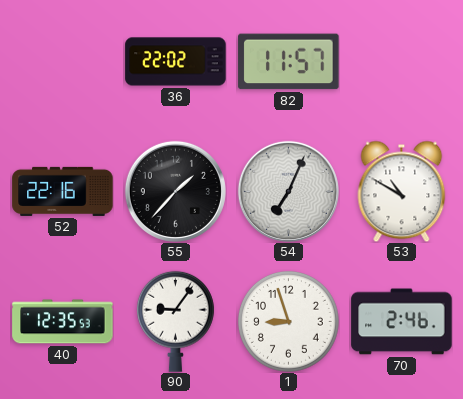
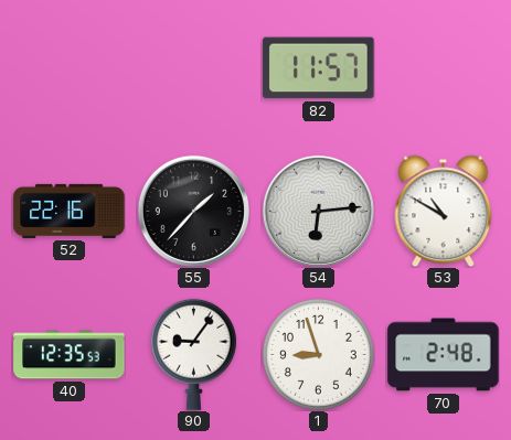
36: 22:02 -> none
54: 7:04 -> 6:14
70: 2:46 -> 2:48
